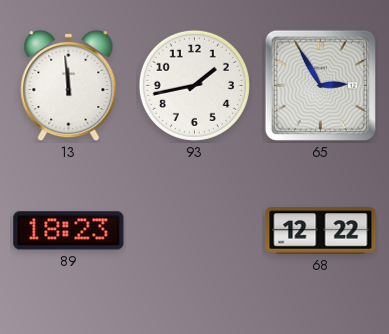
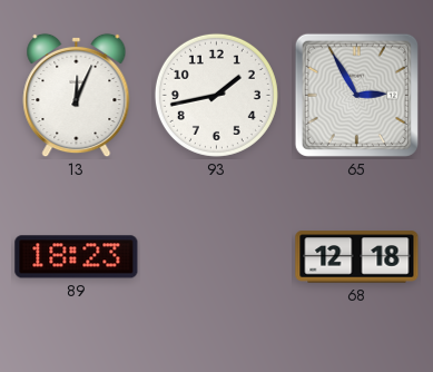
13: 11:59 -> 12:04
68: 12:22 -> 12:18
